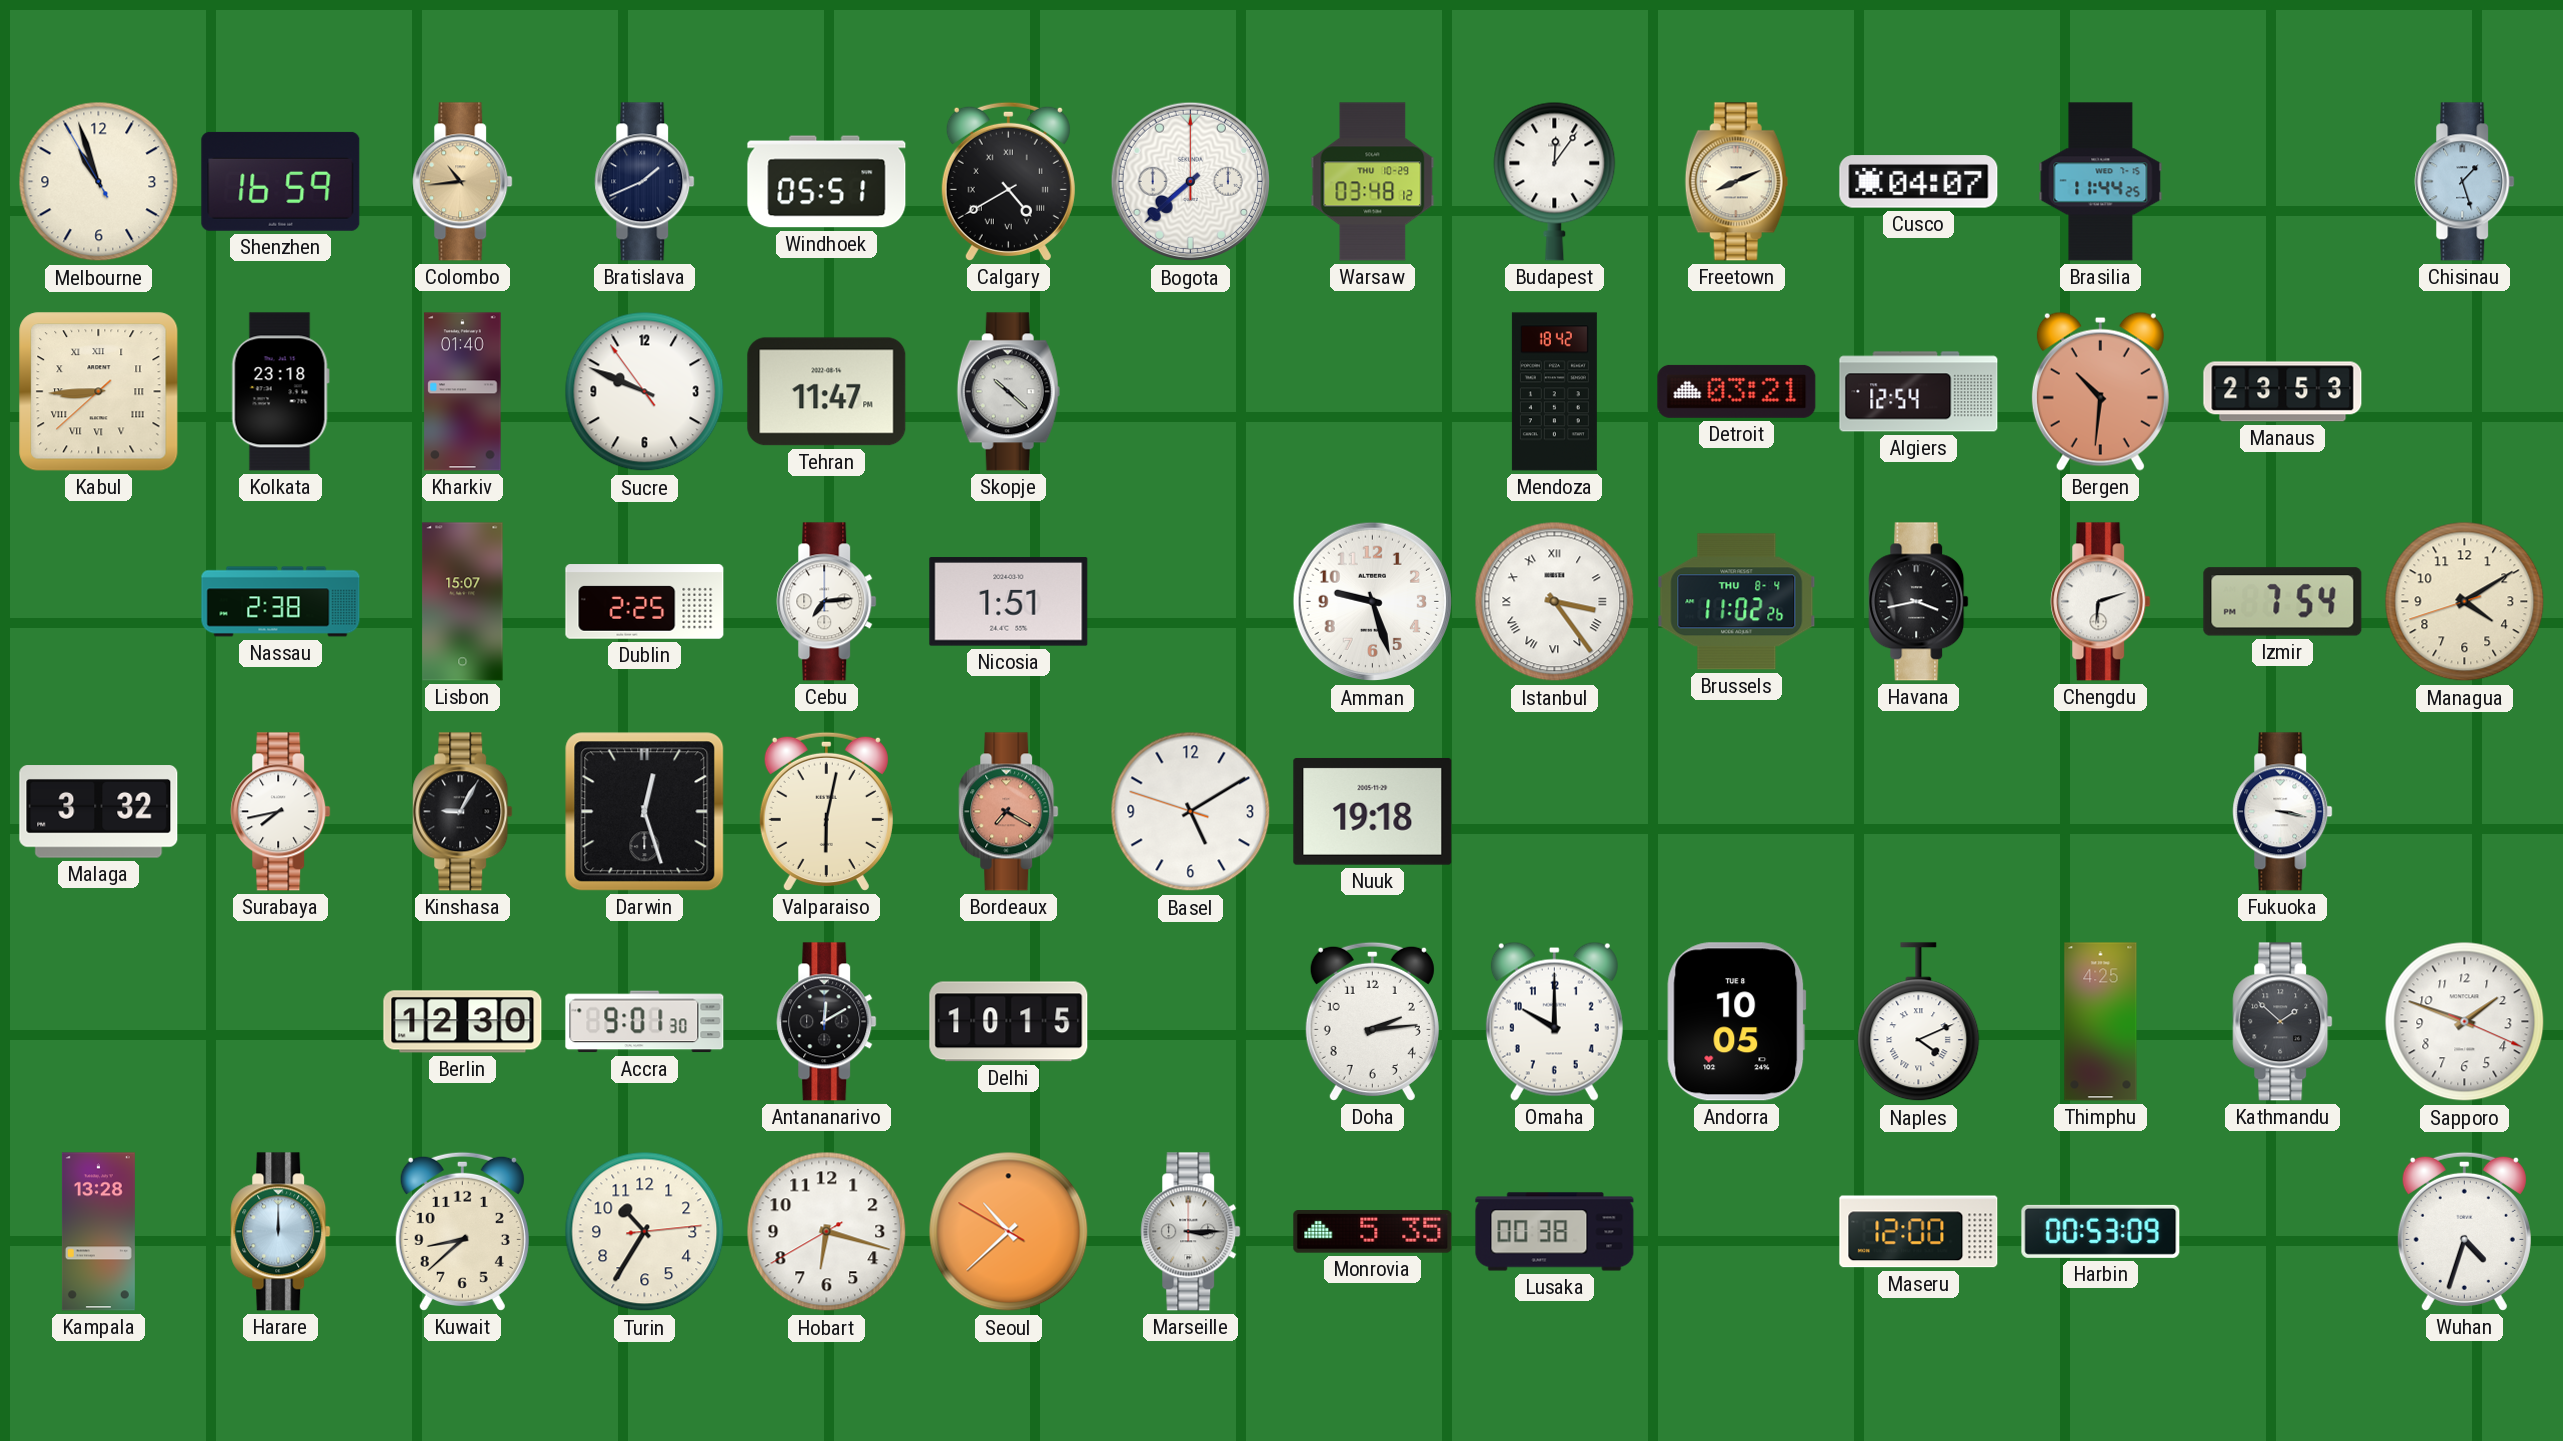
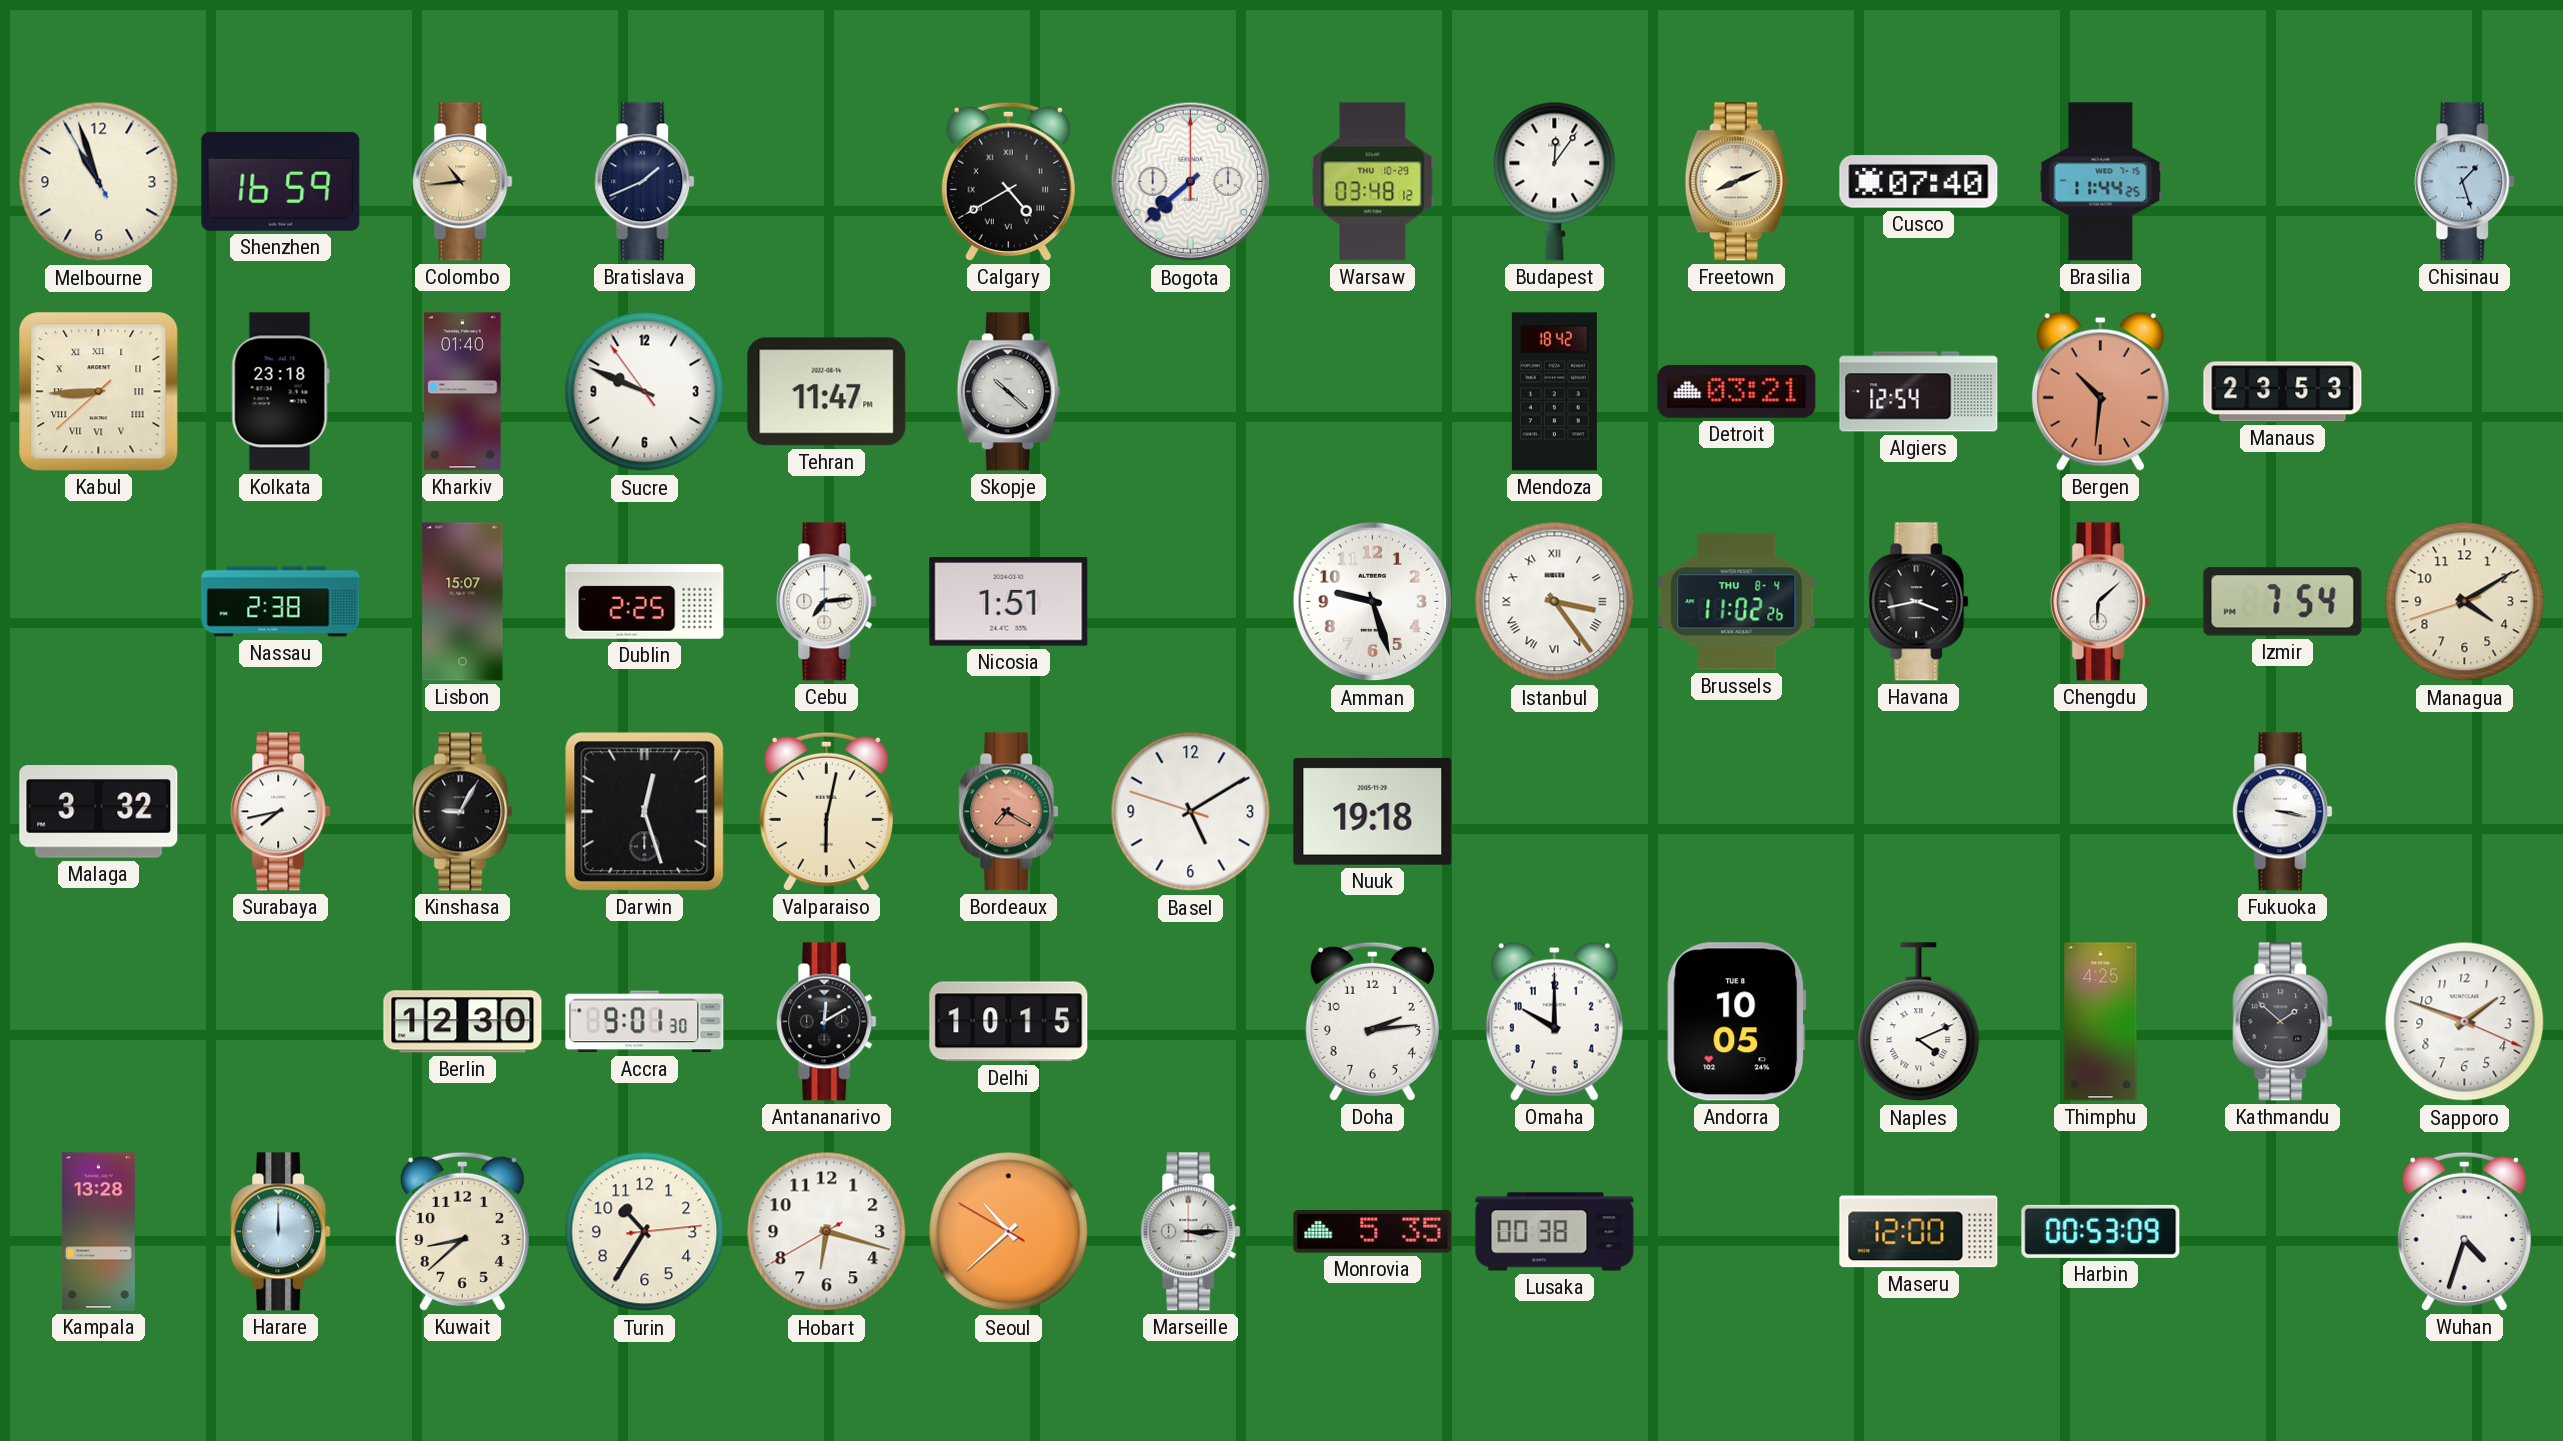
Windhoek: 05:51 -> none
Cusco: 04:07 -> 07:40
Chengdu: 6:12 -> 6:08
